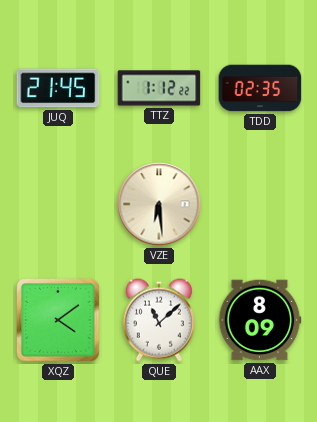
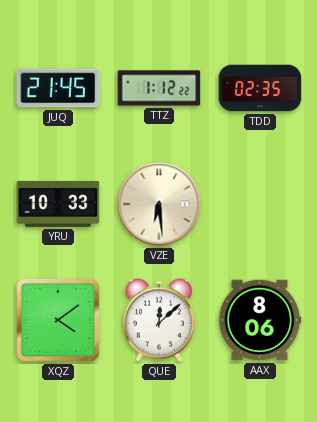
YRU: none -> 10:33
QUE: 11:08 -> 12:08
AAX: 8:09 -> 8:06
